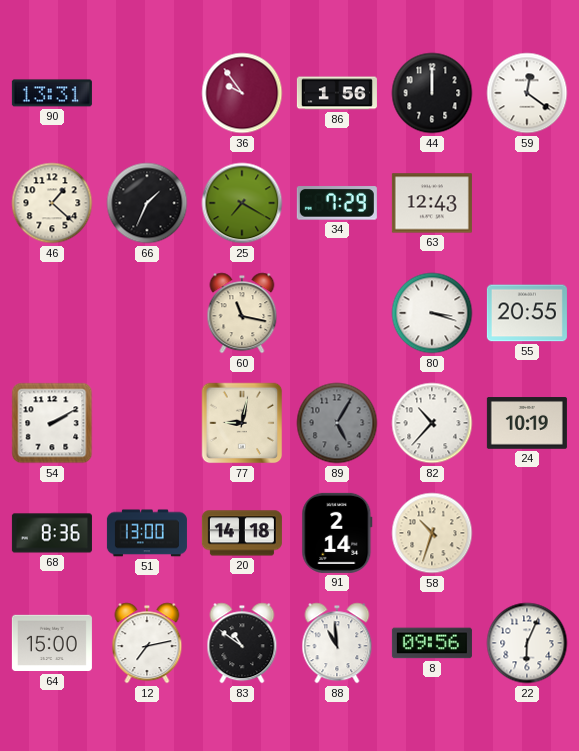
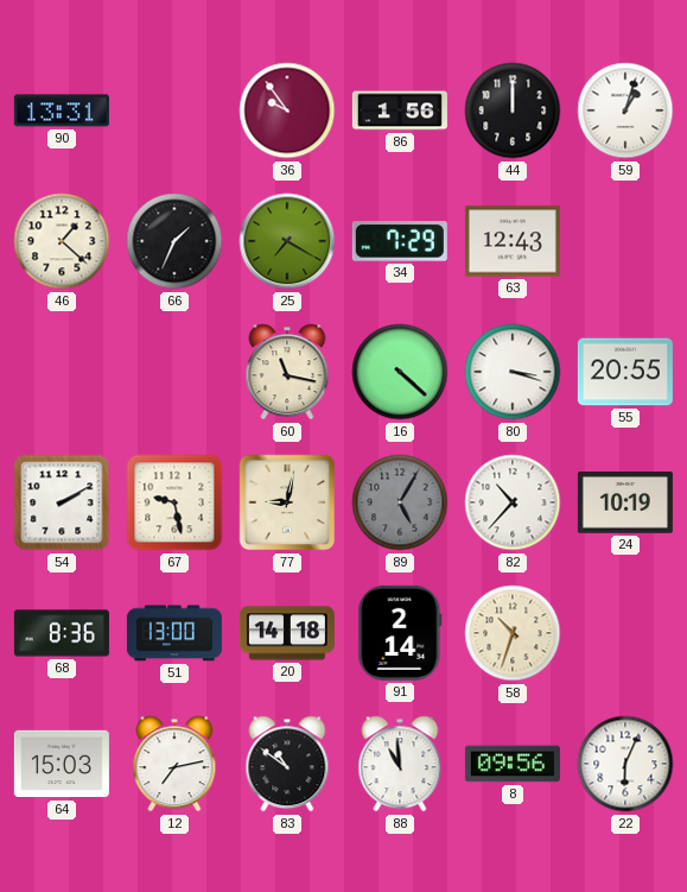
59: 12:21 -> 1:03
16: none -> 4:22
67: none -> 9:28
64: 15:00 -> 15:03
